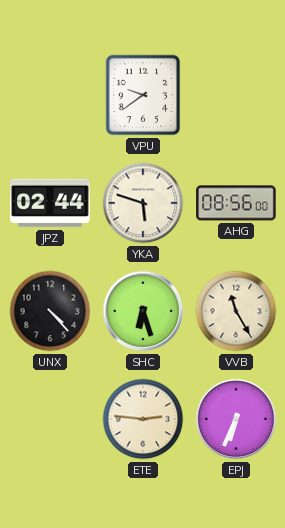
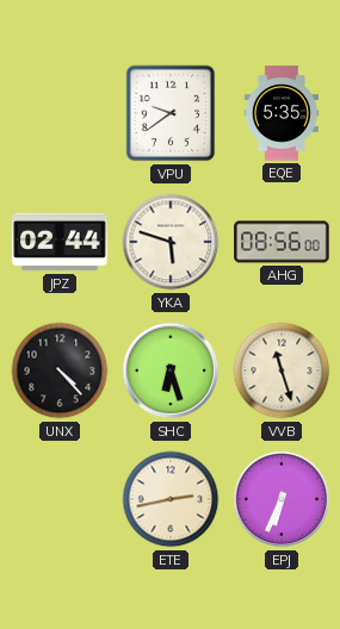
EQE: none -> 5:35
VVB: 11:25 -> 11:27
ETE: 2:46 -> 2:43
